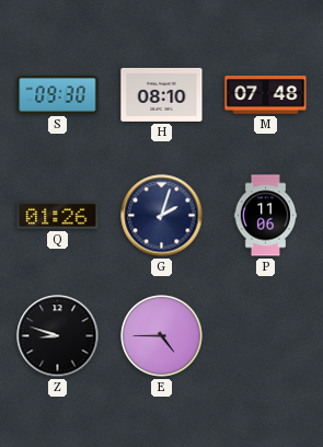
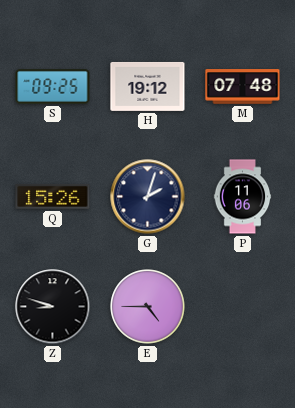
S: 09:30 -> 09:25
H: 08:10 -> 19:12
Q: 01:26 -> 15:26
